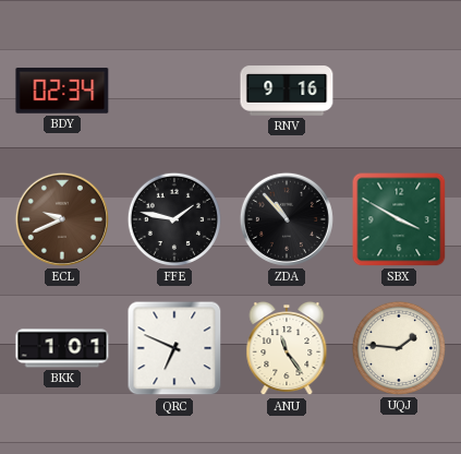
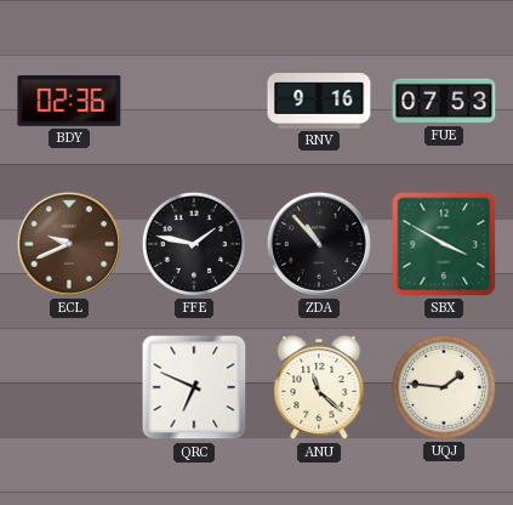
BDY: 02:34 -> 02:36
FUE: none -> 07:53
BKK: 1:01 -> none
ANU: 11:24 -> 11:22
